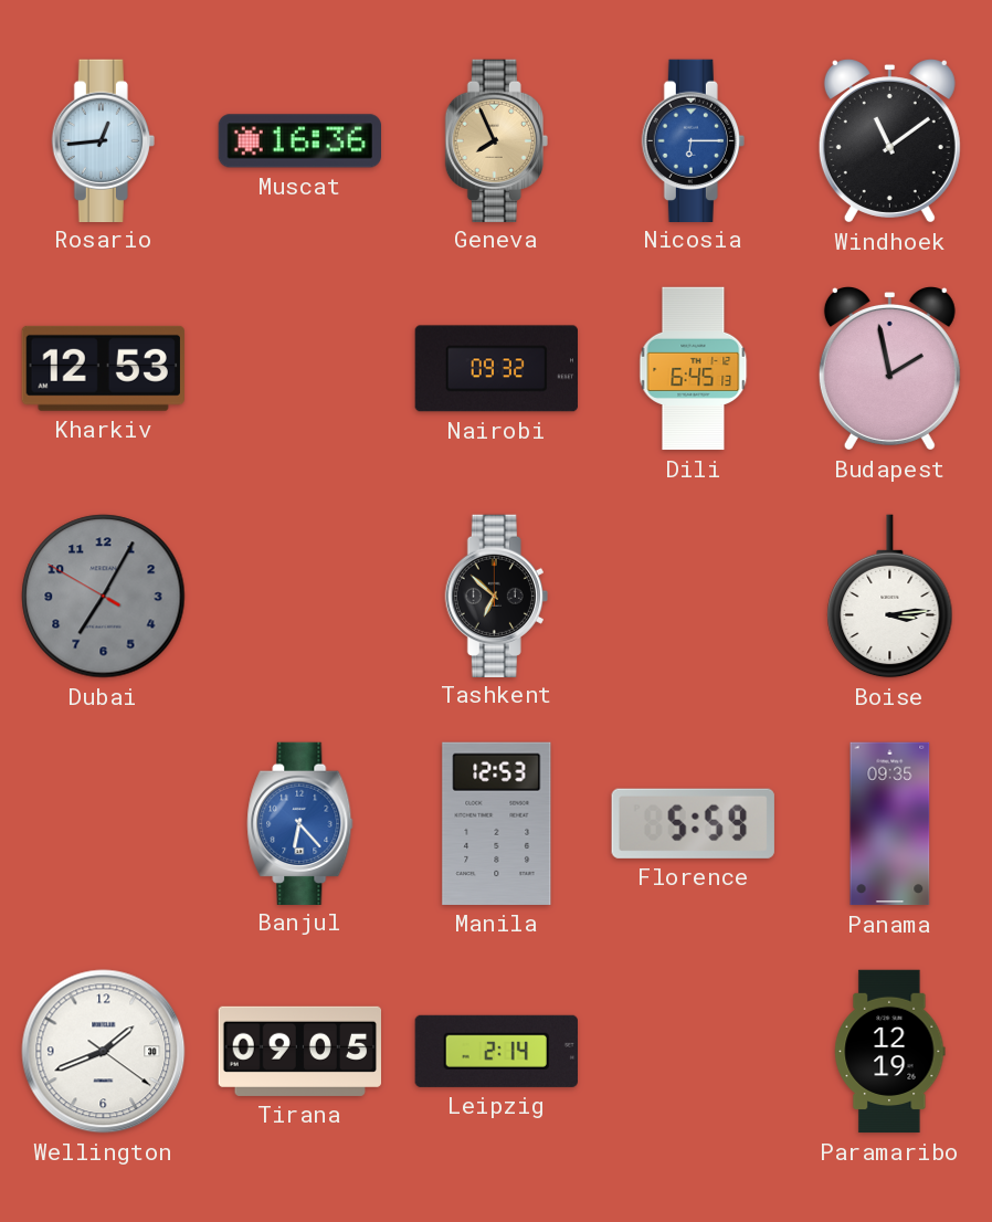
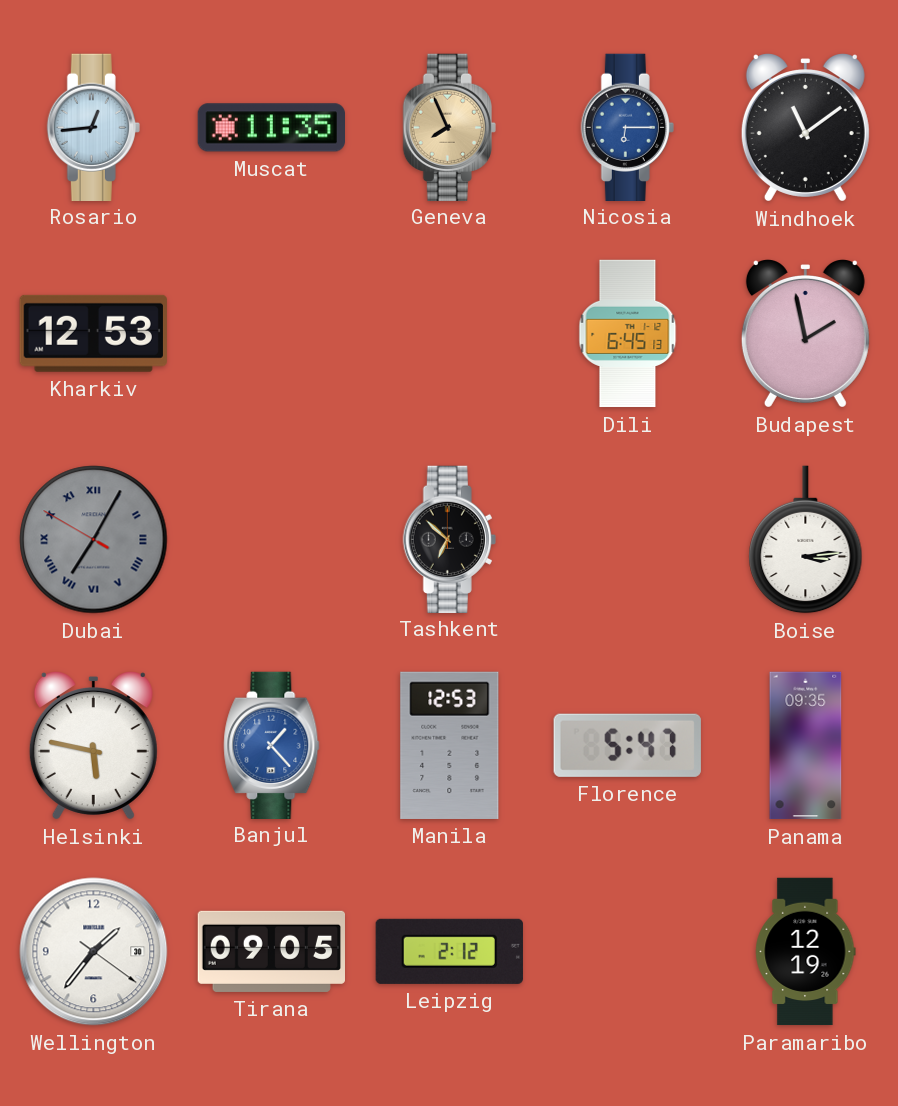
Muscat: 16:36 -> 11:35
Nairobi: 09:32 -> none
Dubai numerals: Arabic -> Roman
Helsinki: none -> 5:47
Banjul: 6:23 -> 1:23
Florence: 5:59 -> 5:47
Wellington: 1:41 -> 1:36
Leipzig: 2:14 -> 2:12
